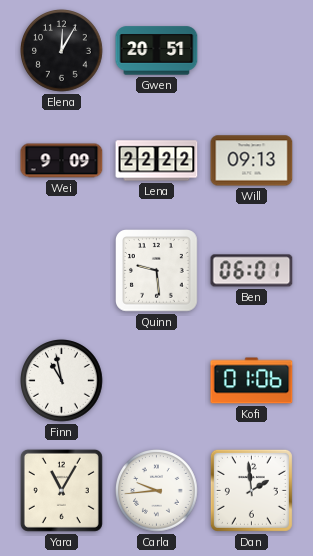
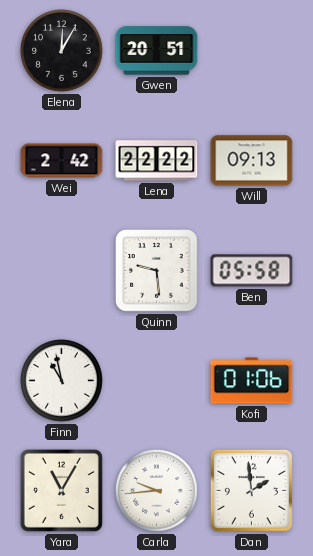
Wei: 9:09 -> 2:42
Ben: 06:01 -> 05:58
